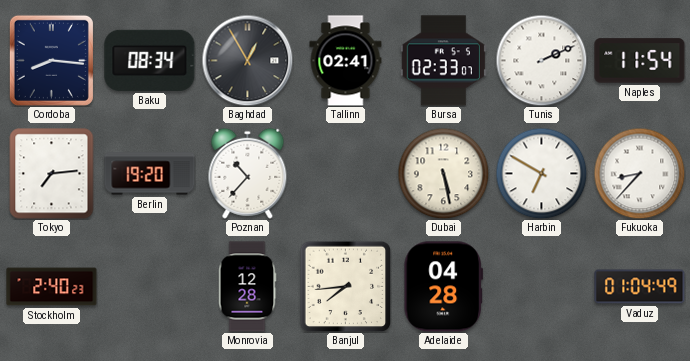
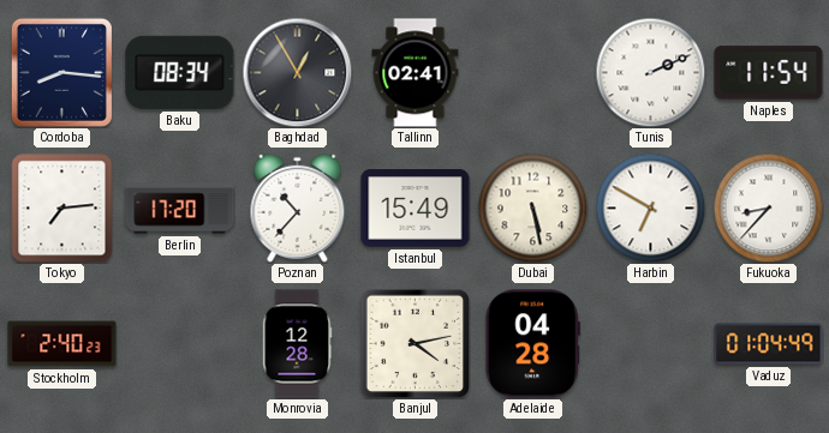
Bursa: 02:33 -> none
Berlin: 19:20 -> 17:20
Istanbul: none -> 15:49
Banjul: 7:44 -> 4:13
